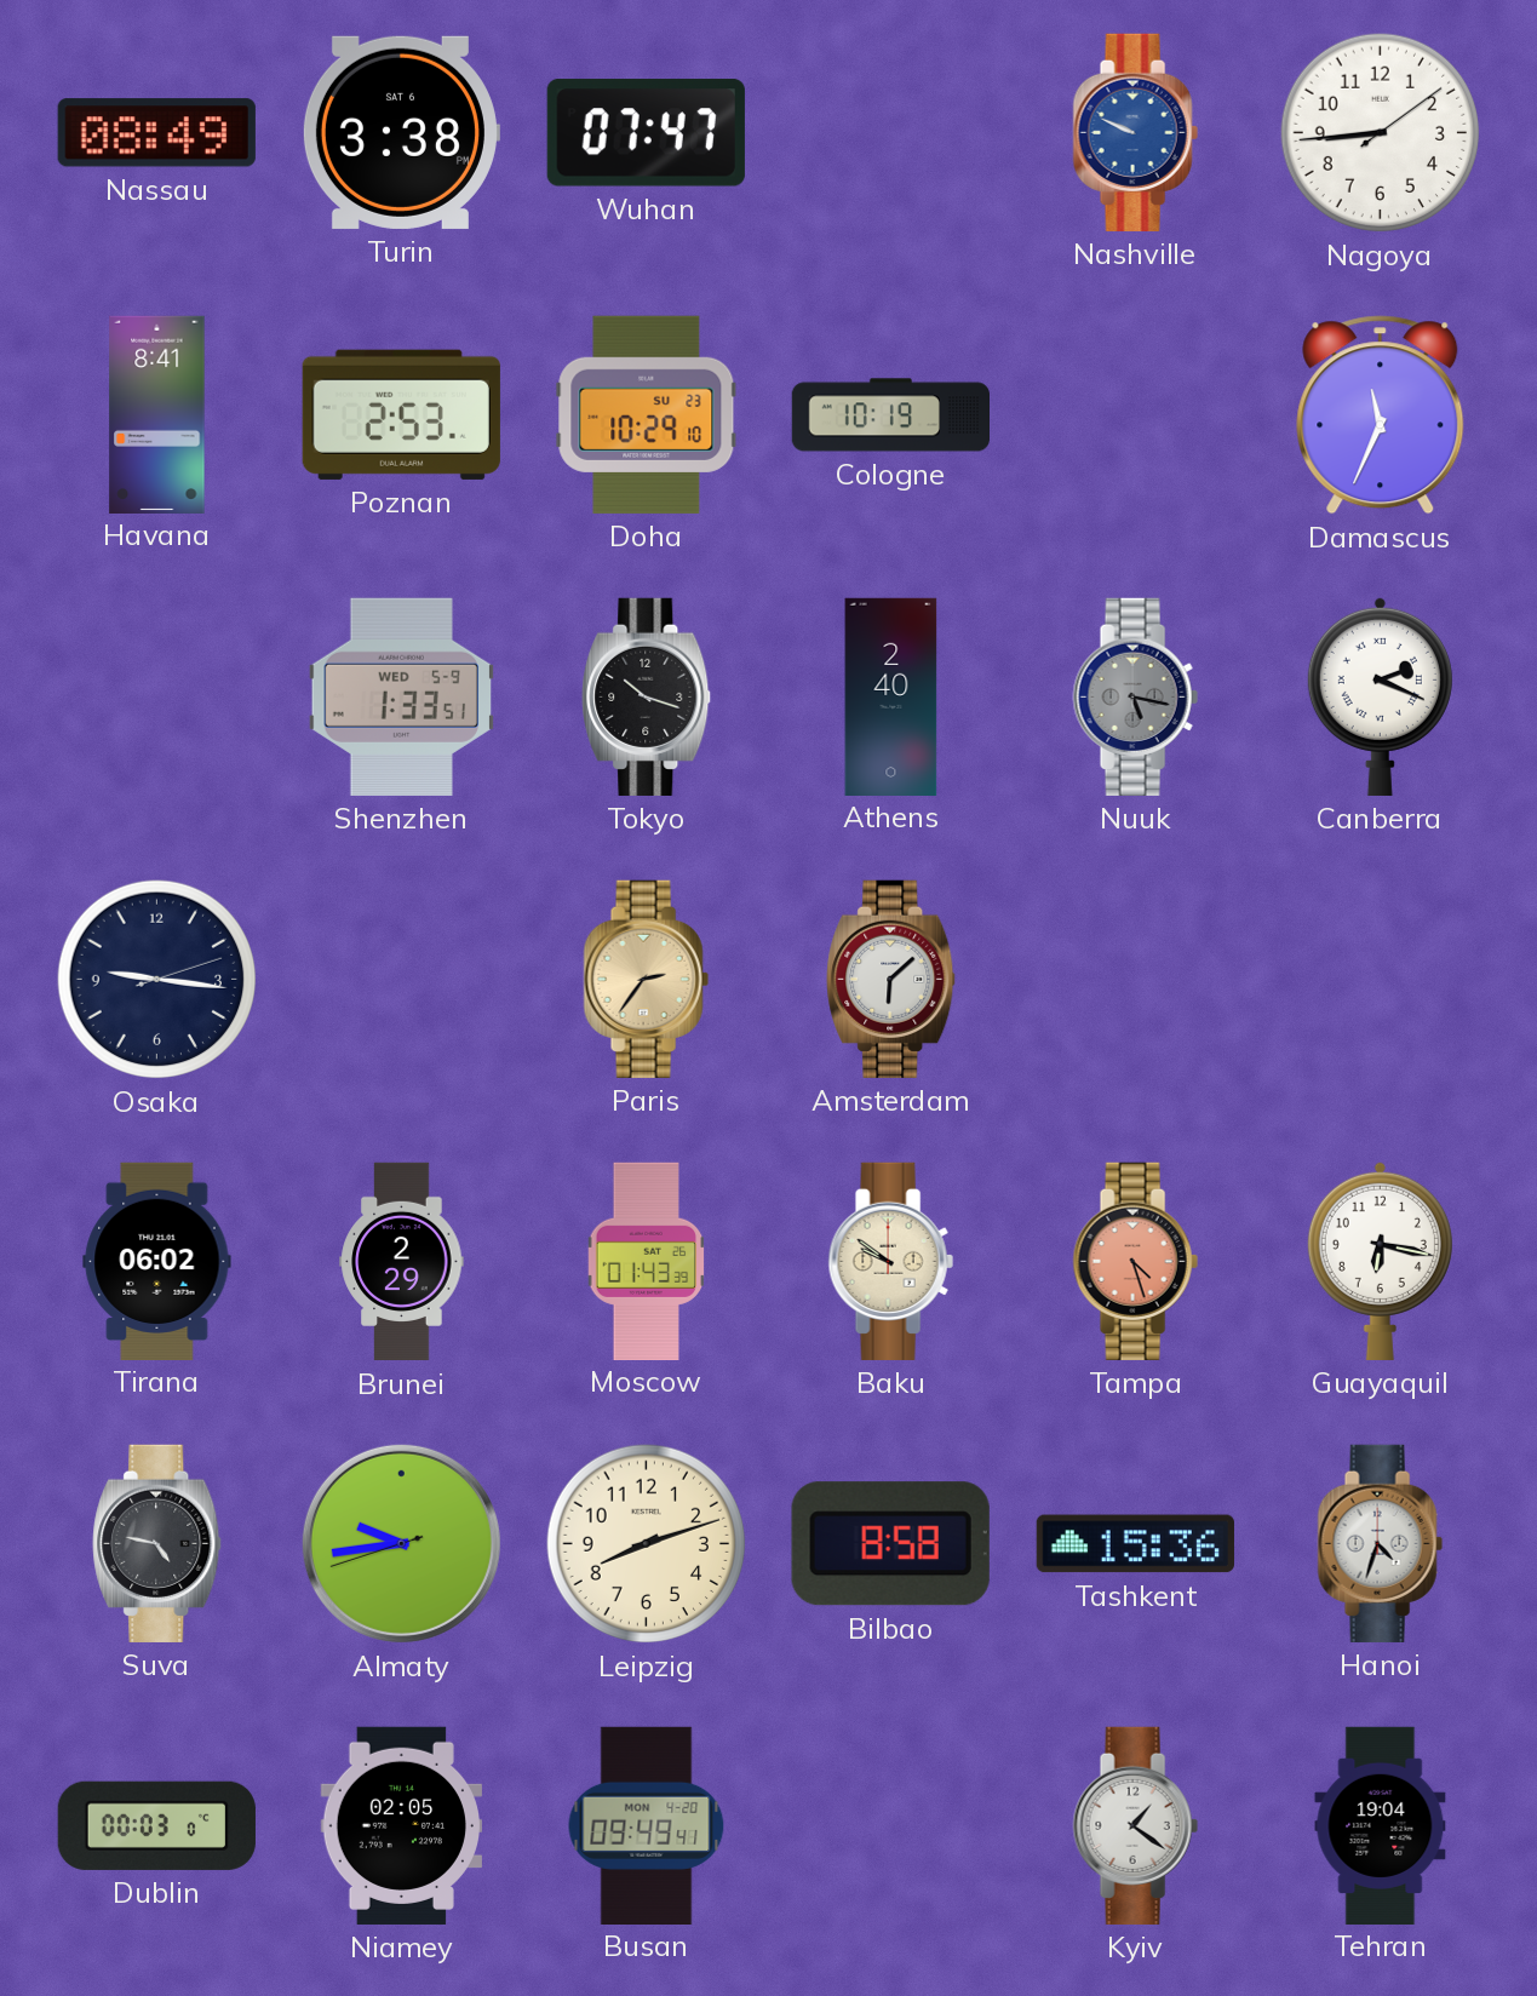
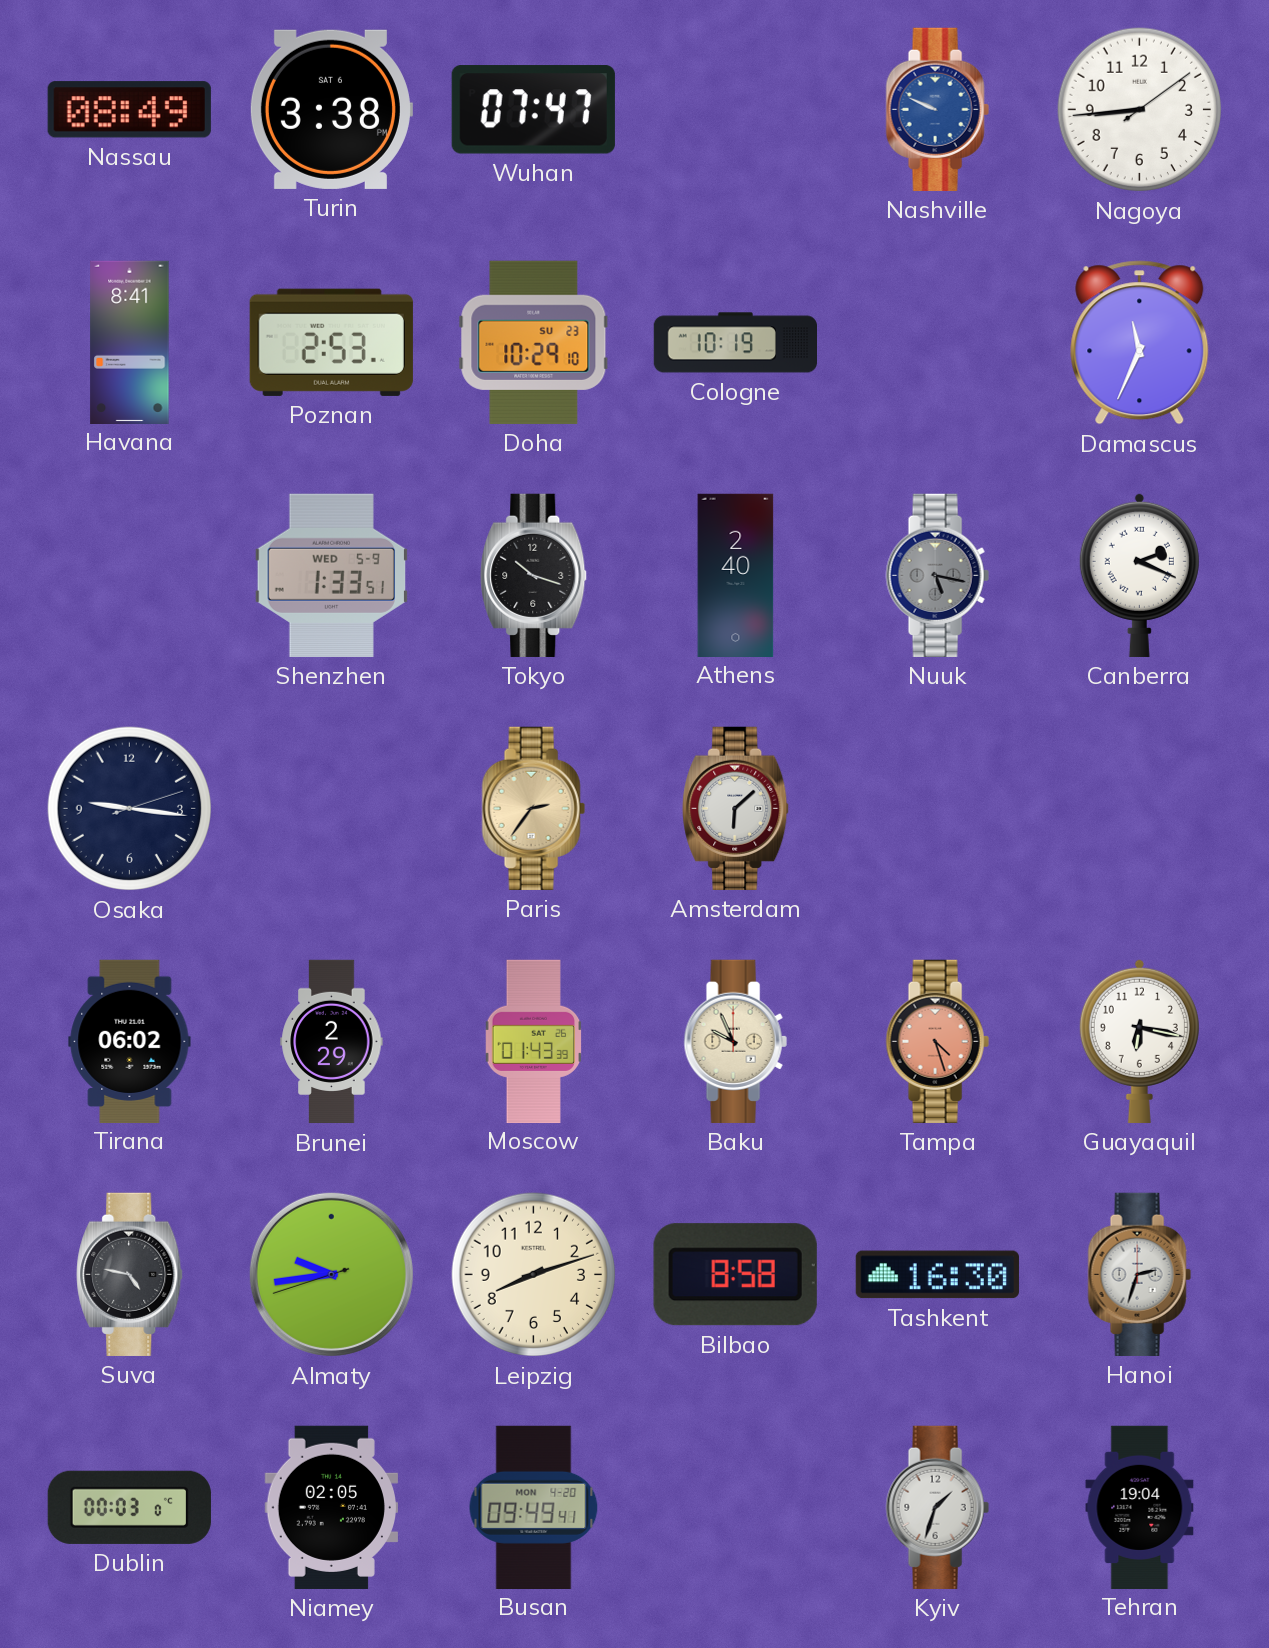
Baku: 9:51 -> 9:56
Tashkent: 15:36 -> 16:30
Hanoi: 4:33 -> 2:33
Kyiv: 1:21 -> 1:33
